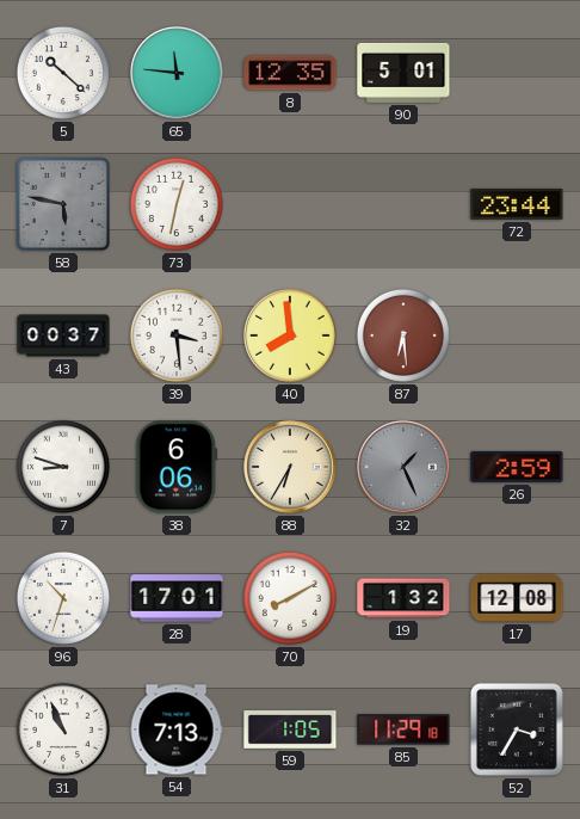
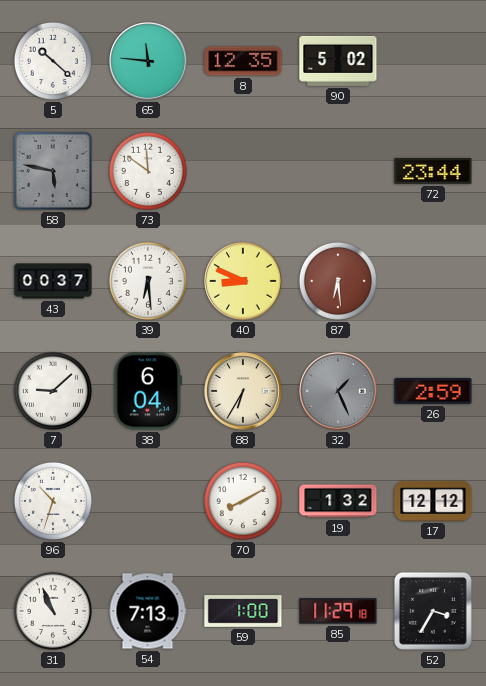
90: 5:01 -> 5:02
73: 12:32 -> 11:51
39: 3:29 -> 6:29
40: 7:59 -> 8:49
7: 8:48 -> 9:08
38: 6:06 -> 6:04
28: 17:01 -> none
17: 12:08 -> 12:12
59: 1:05 -> 1:00
